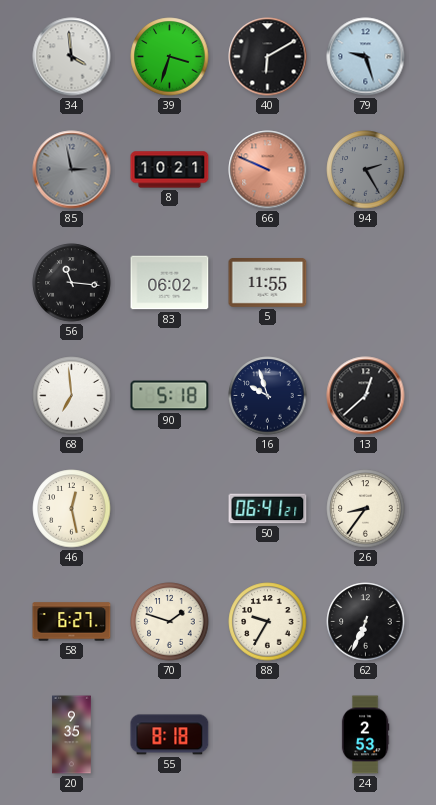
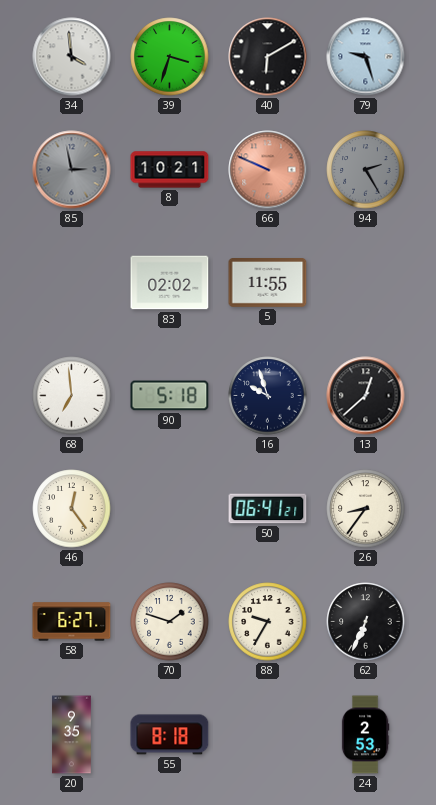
56: 11:16 -> none
83: 06:02 -> 02:02
46: 12:28 -> 12:24
